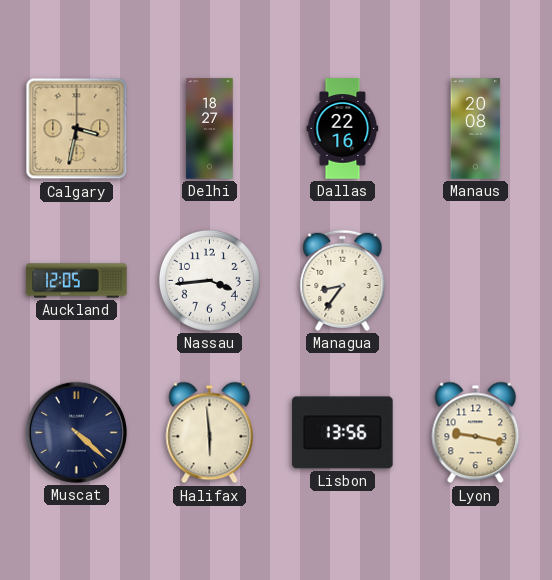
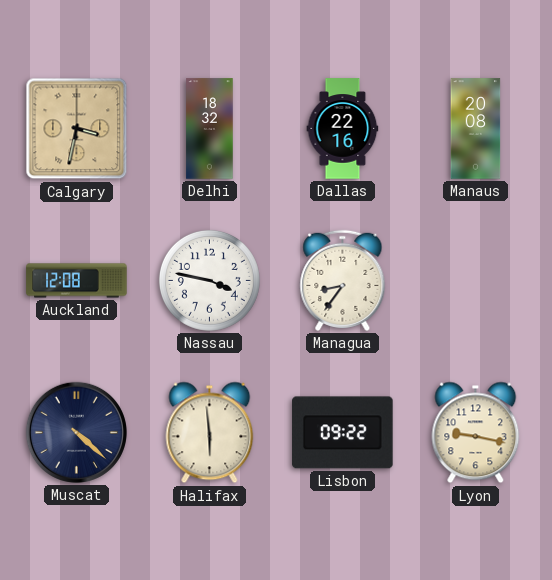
Delhi: 18:27 -> 18:32
Auckland: 12:05 -> 12:08
Nassau: 3:44 -> 3:47
Lisbon: 13:56 -> 09:22
